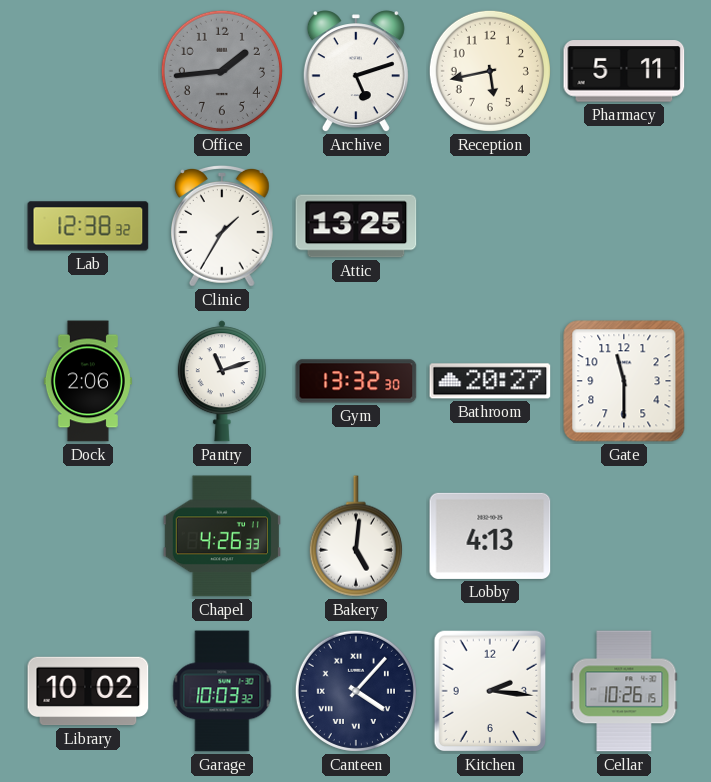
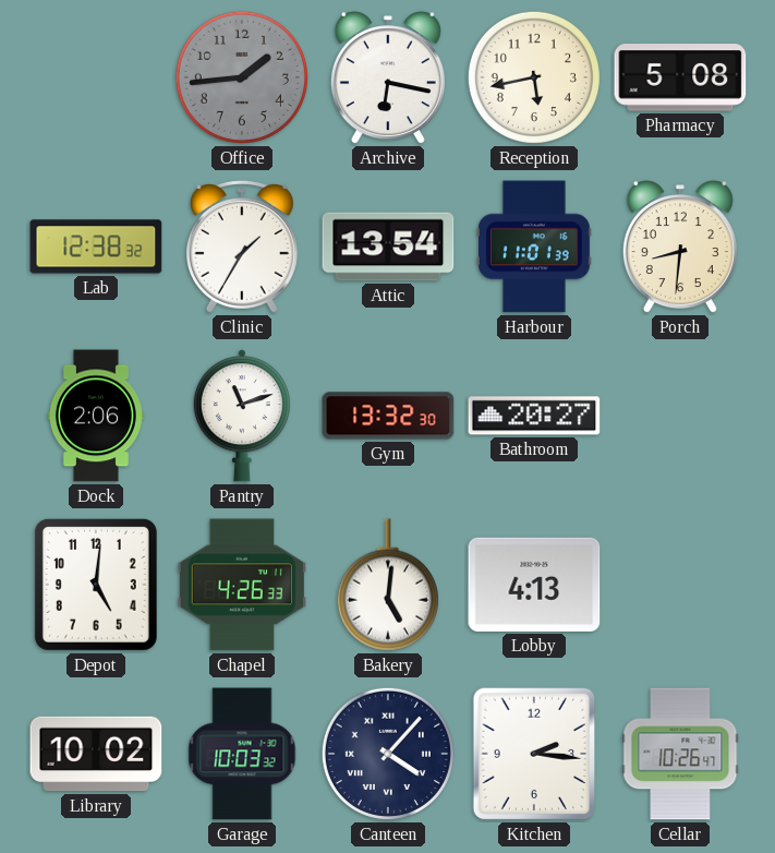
Archive: 5:12 -> 6:17
Pharmacy: 5:11 -> 5:08
Attic: 13:25 -> 13:54
Harbour: none -> 11:01
Porch: none -> 8:31
Gate: 11:30 -> none
Depot: none -> 5:01
Cellar: 10:26:15 -> 10:26:47
